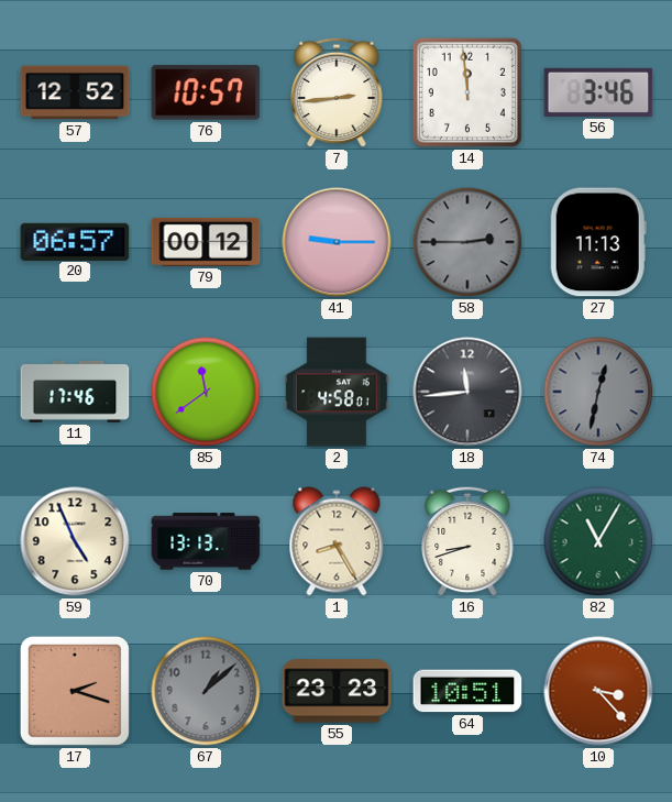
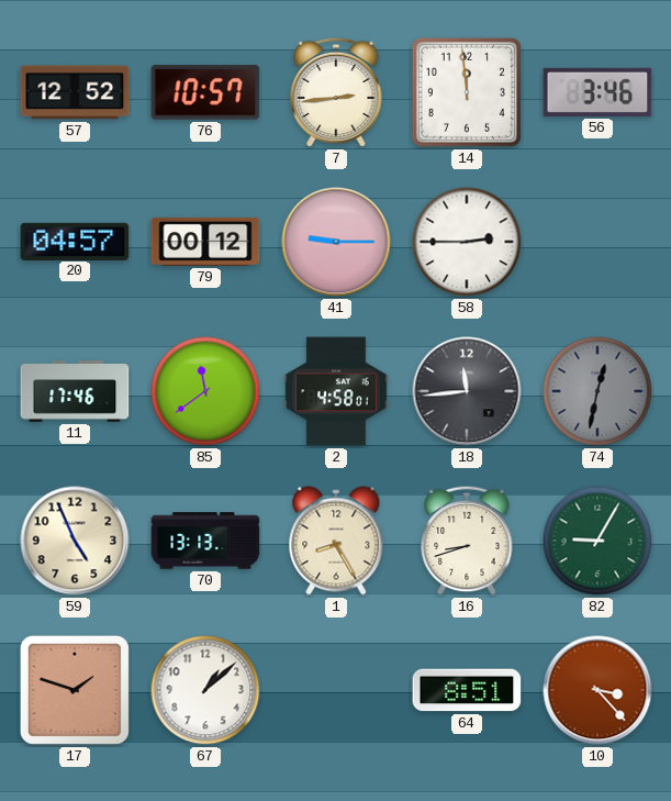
20: 06:57 -> 04:57
58 dial: grey -> white
27: 11:13 -> none
82: 11:05 -> 9:05
17: 2:18 -> 1:48
67 dial: grey -> white
55: 23:23 -> none
64: 10:51 -> 8:51
